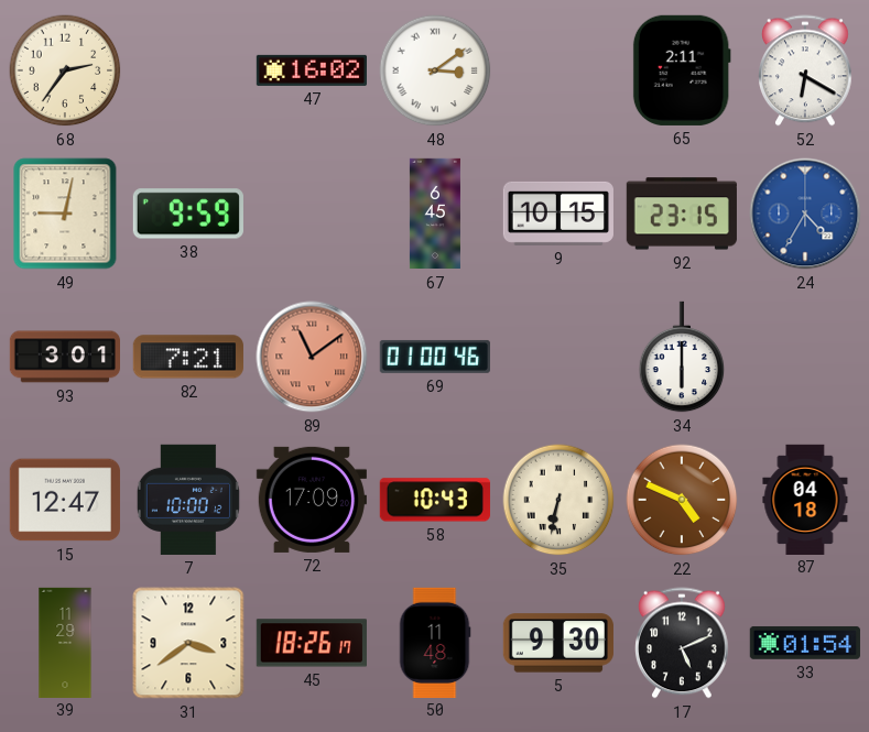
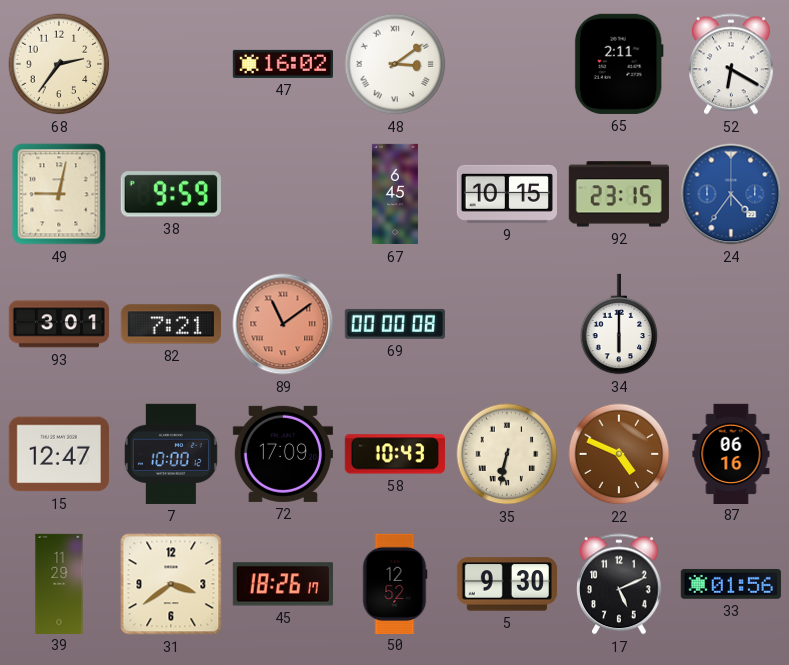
24: 4:35 -> 4:36
69: 01:00 -> 00:00
87: 04:18 -> 06:16
50: 11:48 -> 12:52
33: 01:54 -> 01:56
